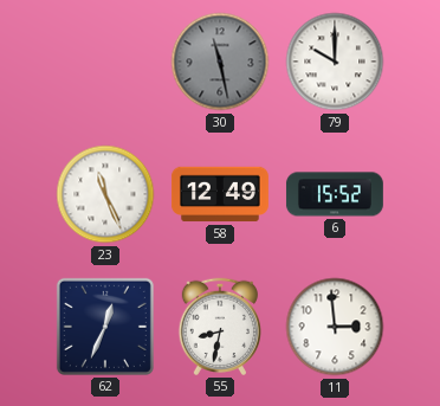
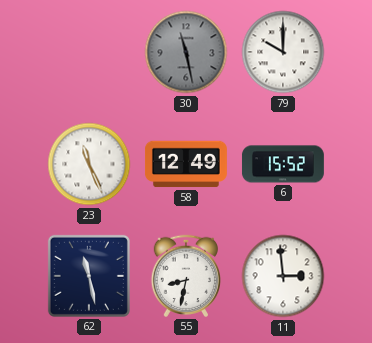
62: 12:34 -> 11:28
